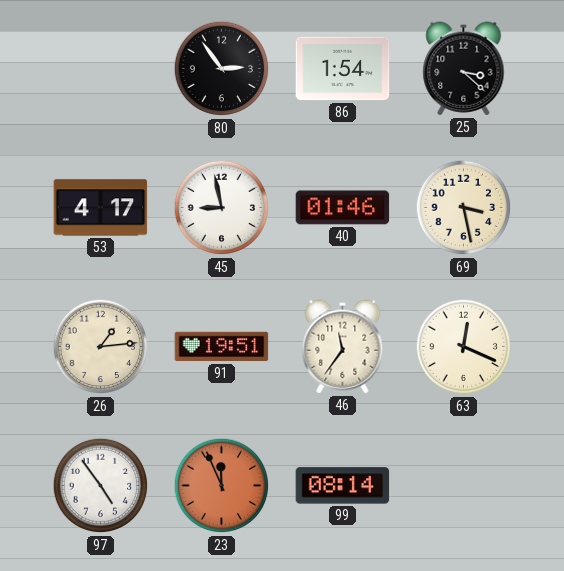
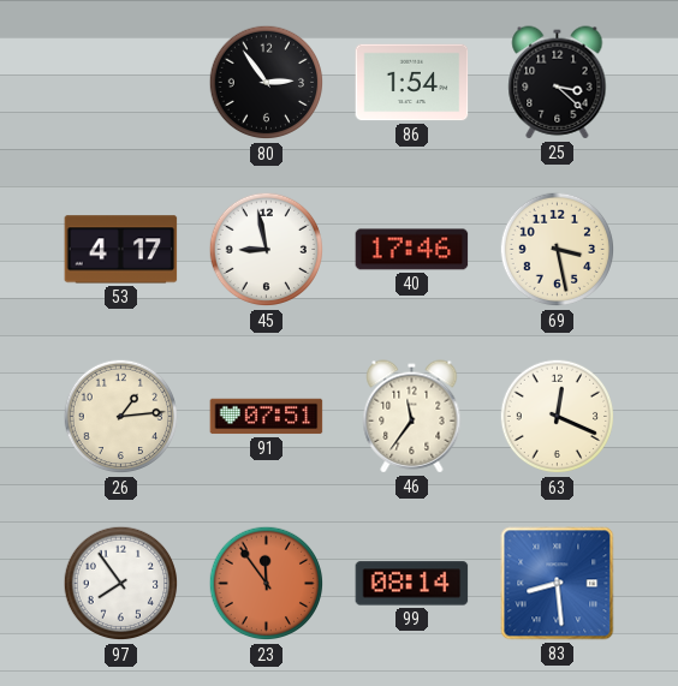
40: 01:46 -> 17:46
91: 19:51 -> 07:51
97: 4:54 -> 7:54
23: 11:56 -> 11:54
83: none -> 8:29
